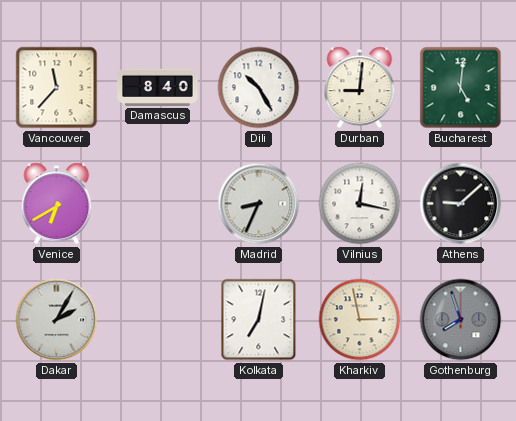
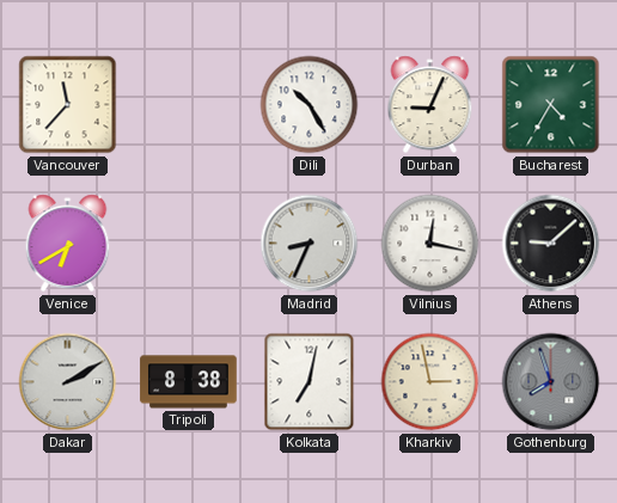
Damascus: 8:40 -> none
Durban: 9:01 -> 9:04
Bucharest: 5:01 -> 4:35
Dakar: 2:05 -> 2:10
Tripoli: none -> 8:38
